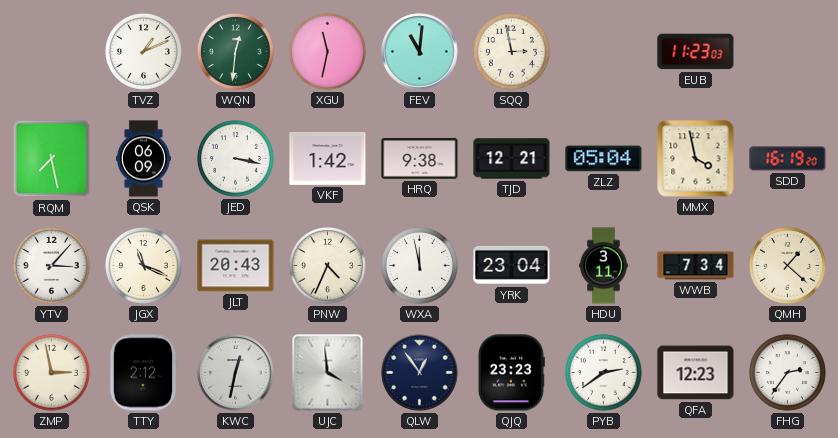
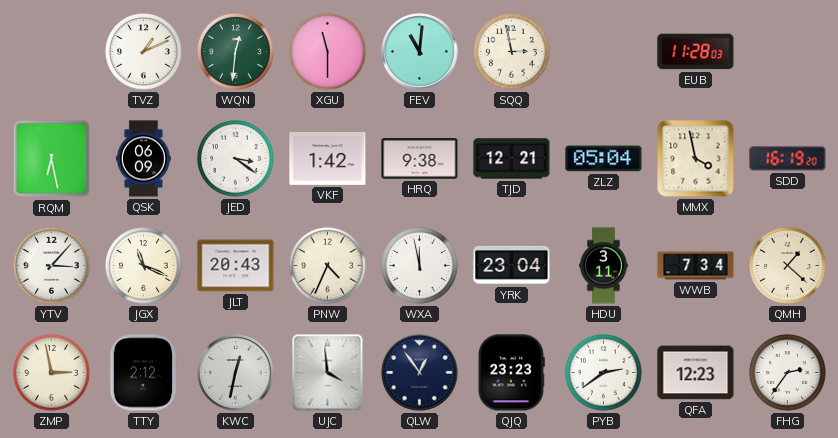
XGU: 11:32 -> 11:30
EUB: 11:23 -> 11:28
RQM: 7:28 -> 6:28
JED: 3:17 -> 3:21
